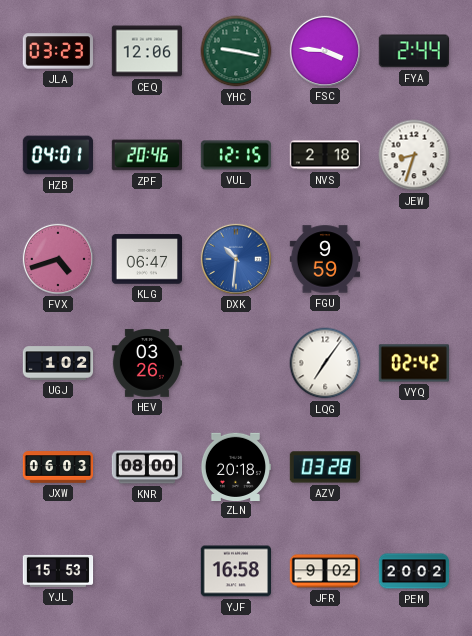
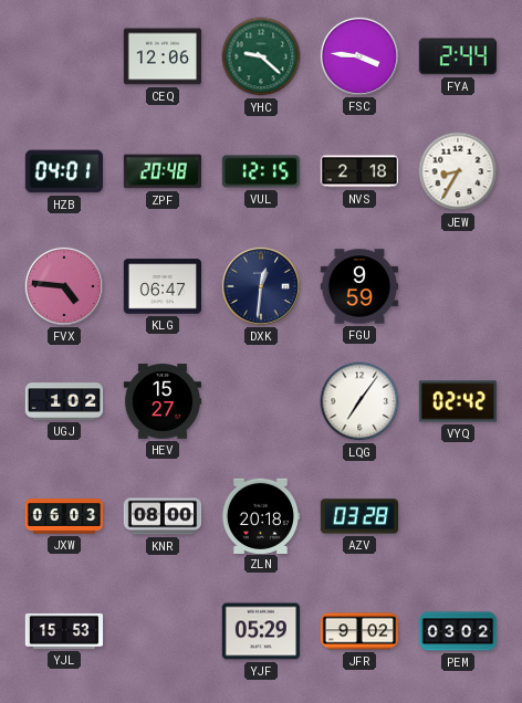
JLA: 03:23 -> none
YHC: 9:17 -> 9:22
ZPF: 20:46 -> 20:48
JEW: 8:33 -> 8:35
FVX: 4:42 -> 4:46
DXK: 10:31 -> 12:31
DXK dial: blue -> navy
HEV: 03:26 -> 15:27
YJF: 16:58 -> 05:29
PEM: 20:02 -> 03:02
